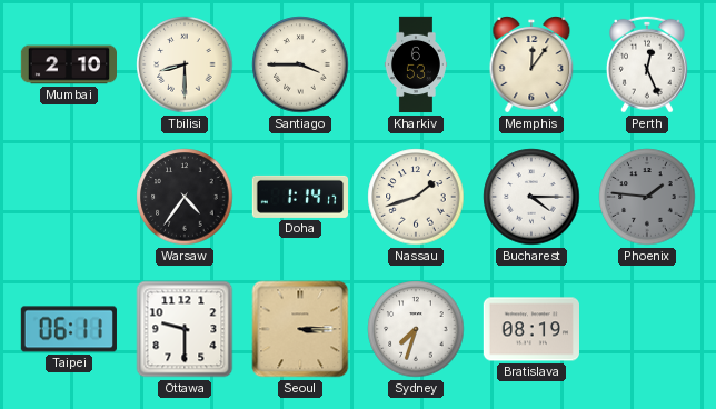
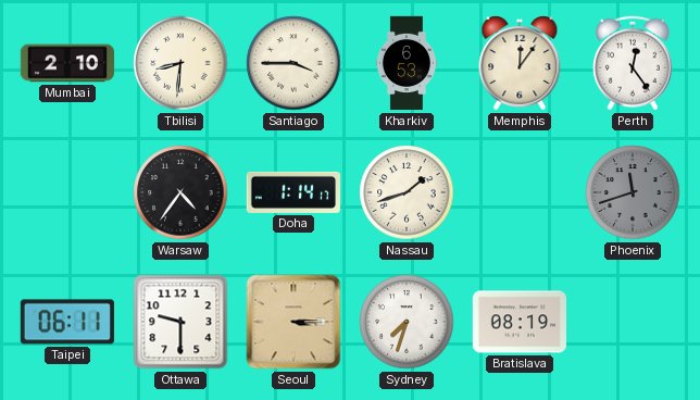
Tbilisi: 8:30 -> 8:31
Perth: 12:26 -> 12:24
Bucharest: 4:15 -> none
Phoenix: 1:46 -> 11:42
